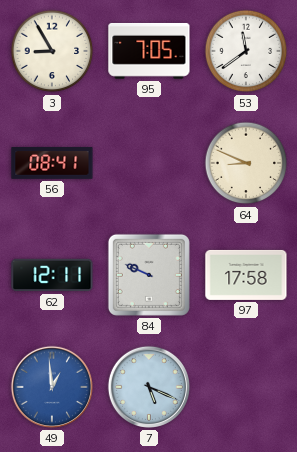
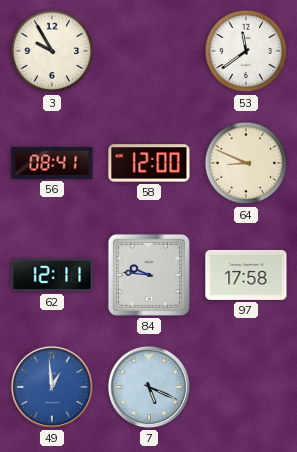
3: 8:55 -> 9:55
95: 7:05 -> none
58: none -> 12:00
84: 9:49 -> 9:46
